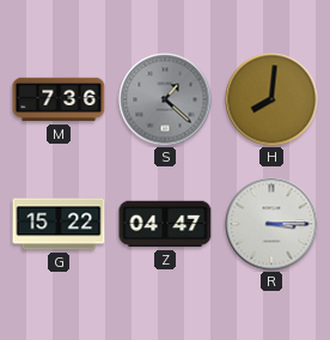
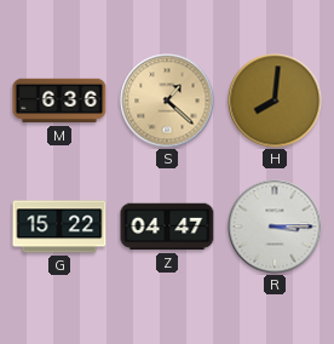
M: 7:36 -> 6:36
S dial: grey -> champagne
